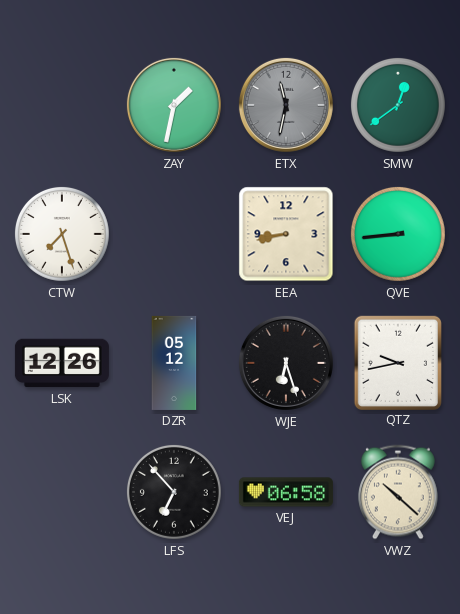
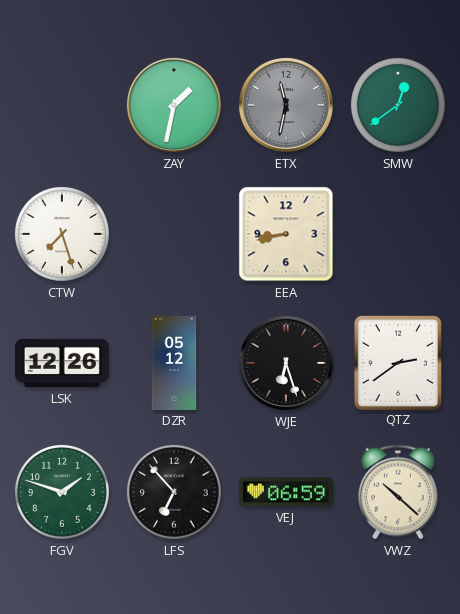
QVE: 8:44 -> none
QTZ: 9:43 -> 2:39
FGV: none -> 1:48
VEJ: 06:58 -> 06:59
